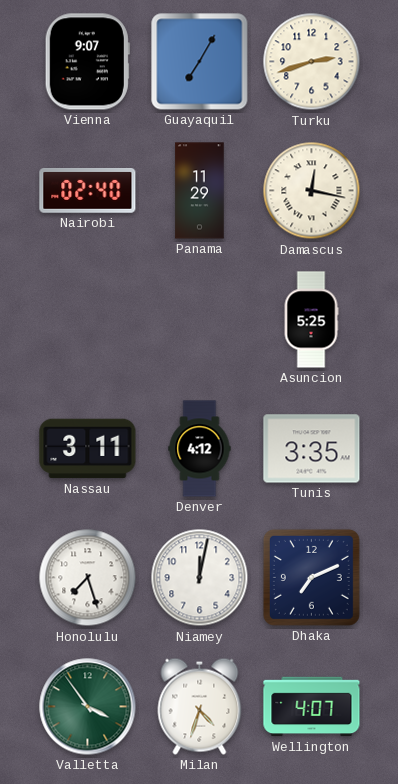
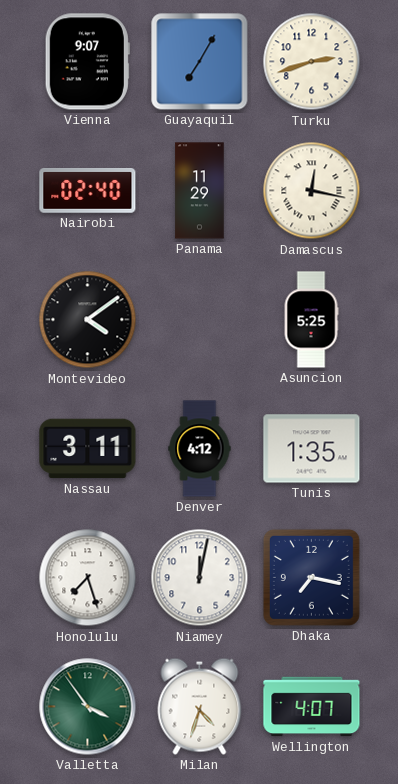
Montevideo: none -> 4:09
Tunis: 3:35 -> 1:35
Dhaka: 7:11 -> 7:17
